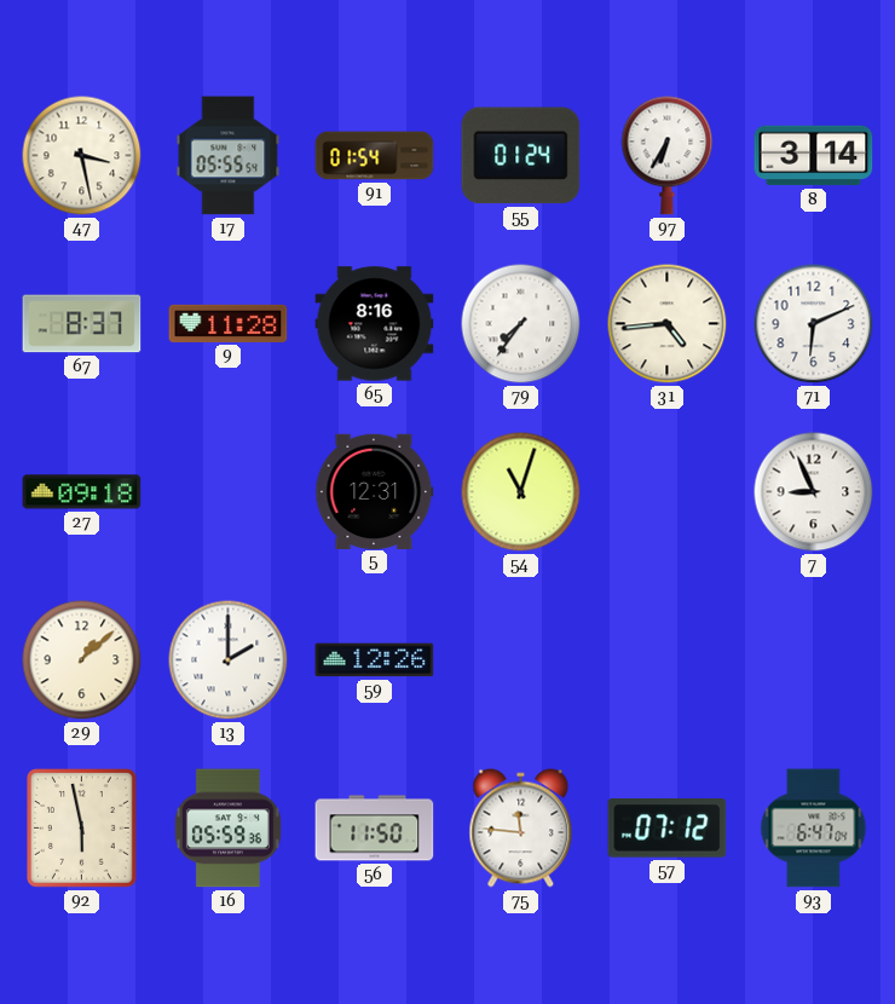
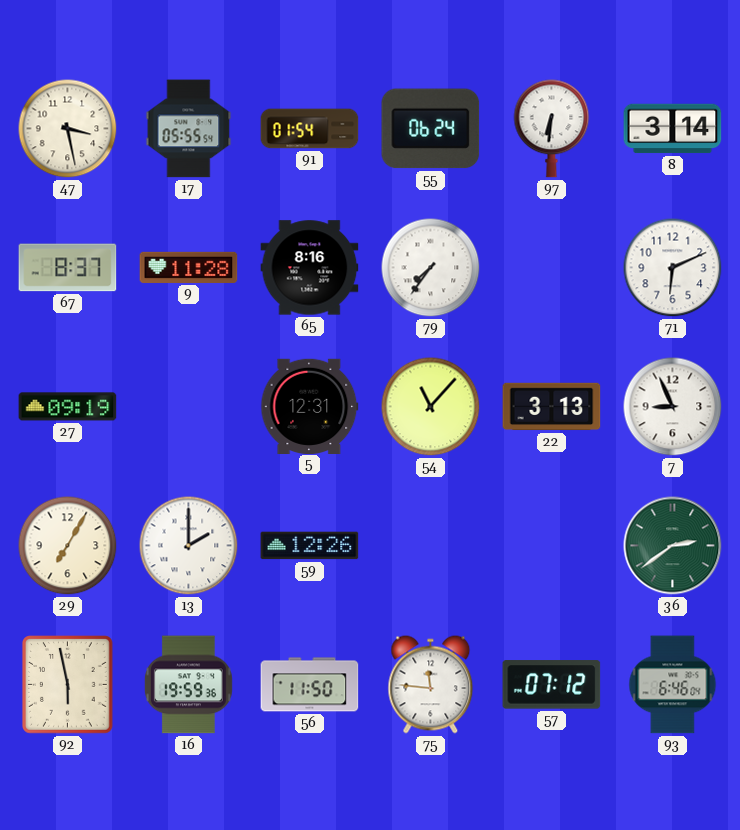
55: 01:24 -> 06:24
97: 6:35 -> 6:31
31: 4:44 -> none
27: 09:18 -> 09:19
54: 11:03 -> 11:07
22: none -> 3:13
29: 1:08 -> 7:05
36: none -> 2:39
16: 05:59 -> 19:59
93: 6:47 -> 6:46
